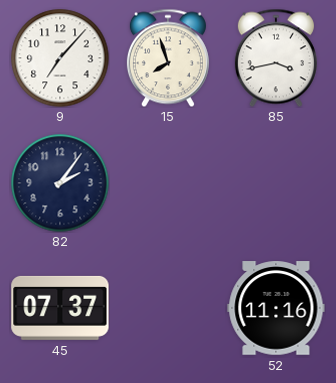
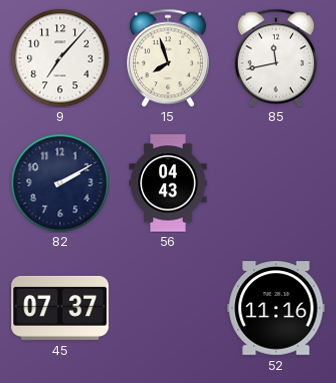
85: 3:43 -> 11:43
82: 2:06 -> 2:10
56: none -> 04:43
